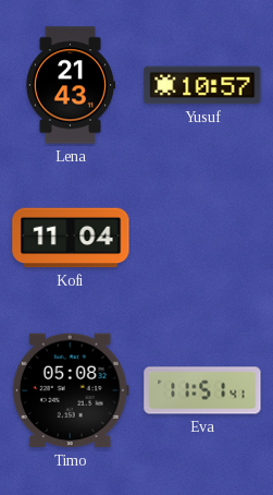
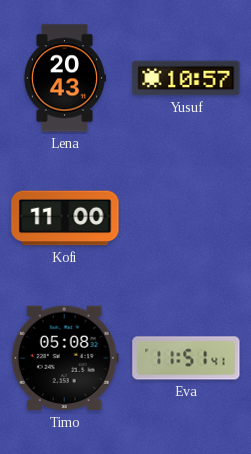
Lena: 21:43 -> 20:43
Kofi: 11:04 -> 11:00
